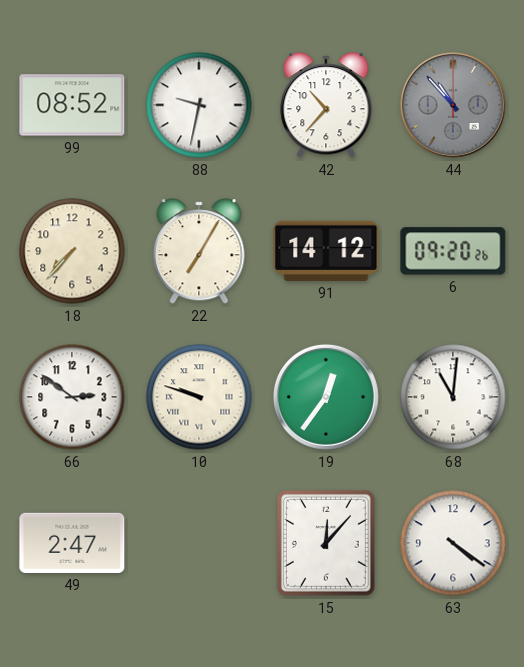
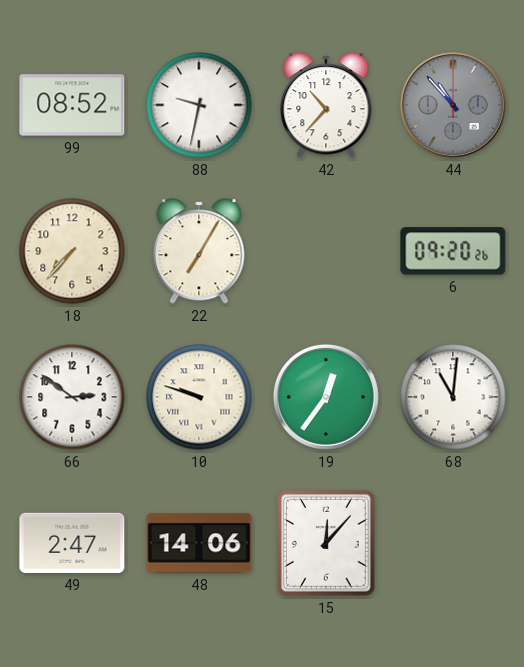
91: 14:12 -> none
48: none -> 14:06
63: 4:21 -> none
